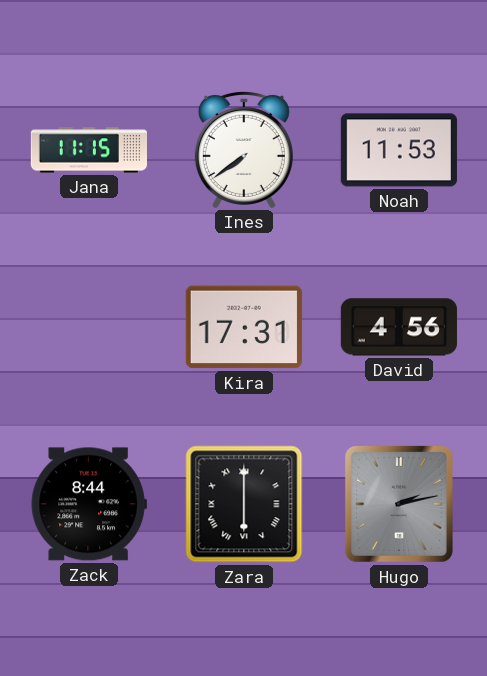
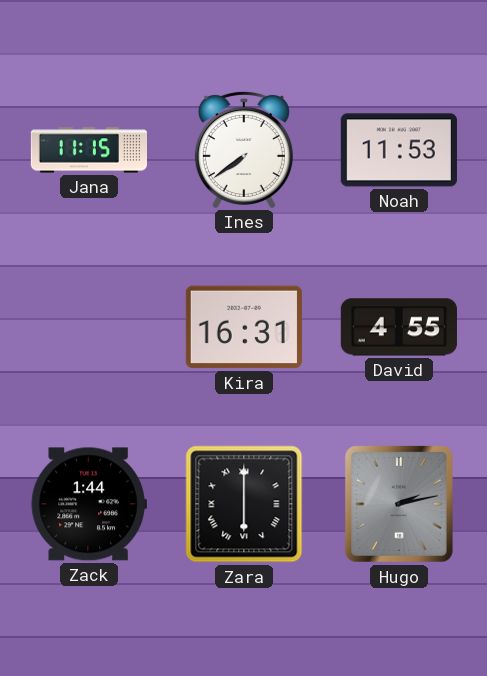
Kira: 17:31 -> 16:31
David: 4:56 -> 4:55
Zack: 8:44 -> 1:44
